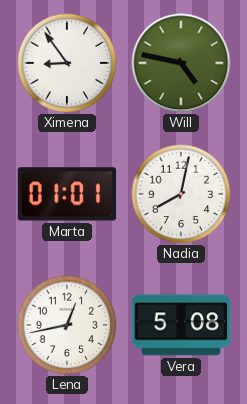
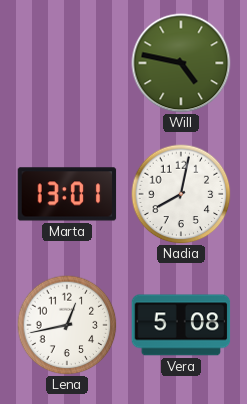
Ximena: 8:54 -> none
Marta: 01:01 -> 13:01
